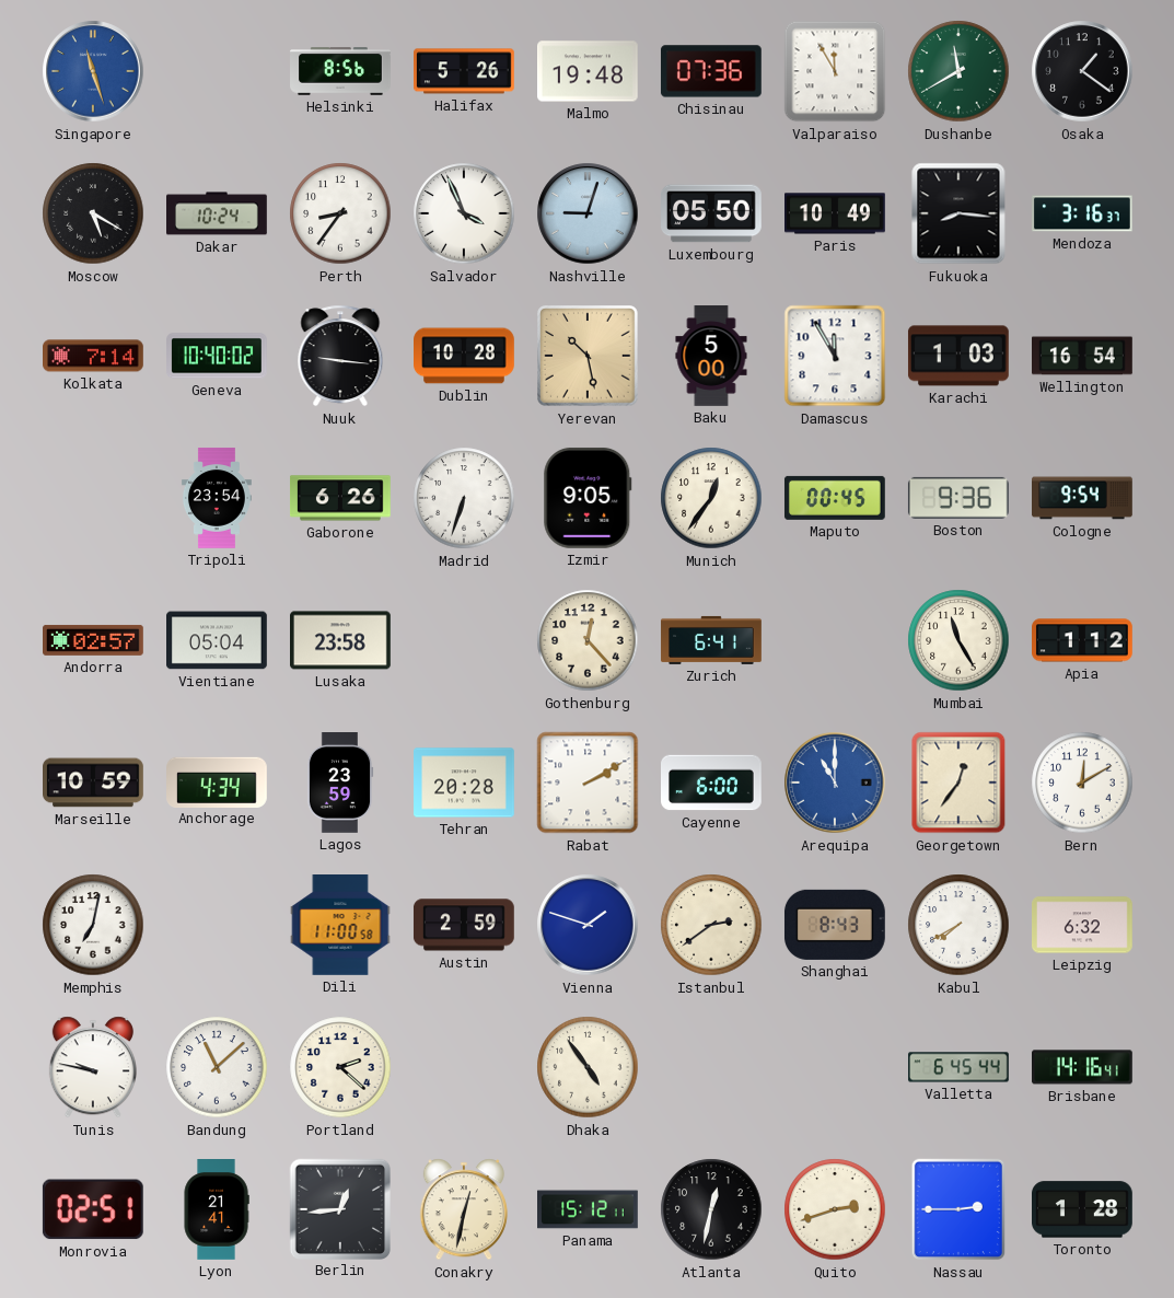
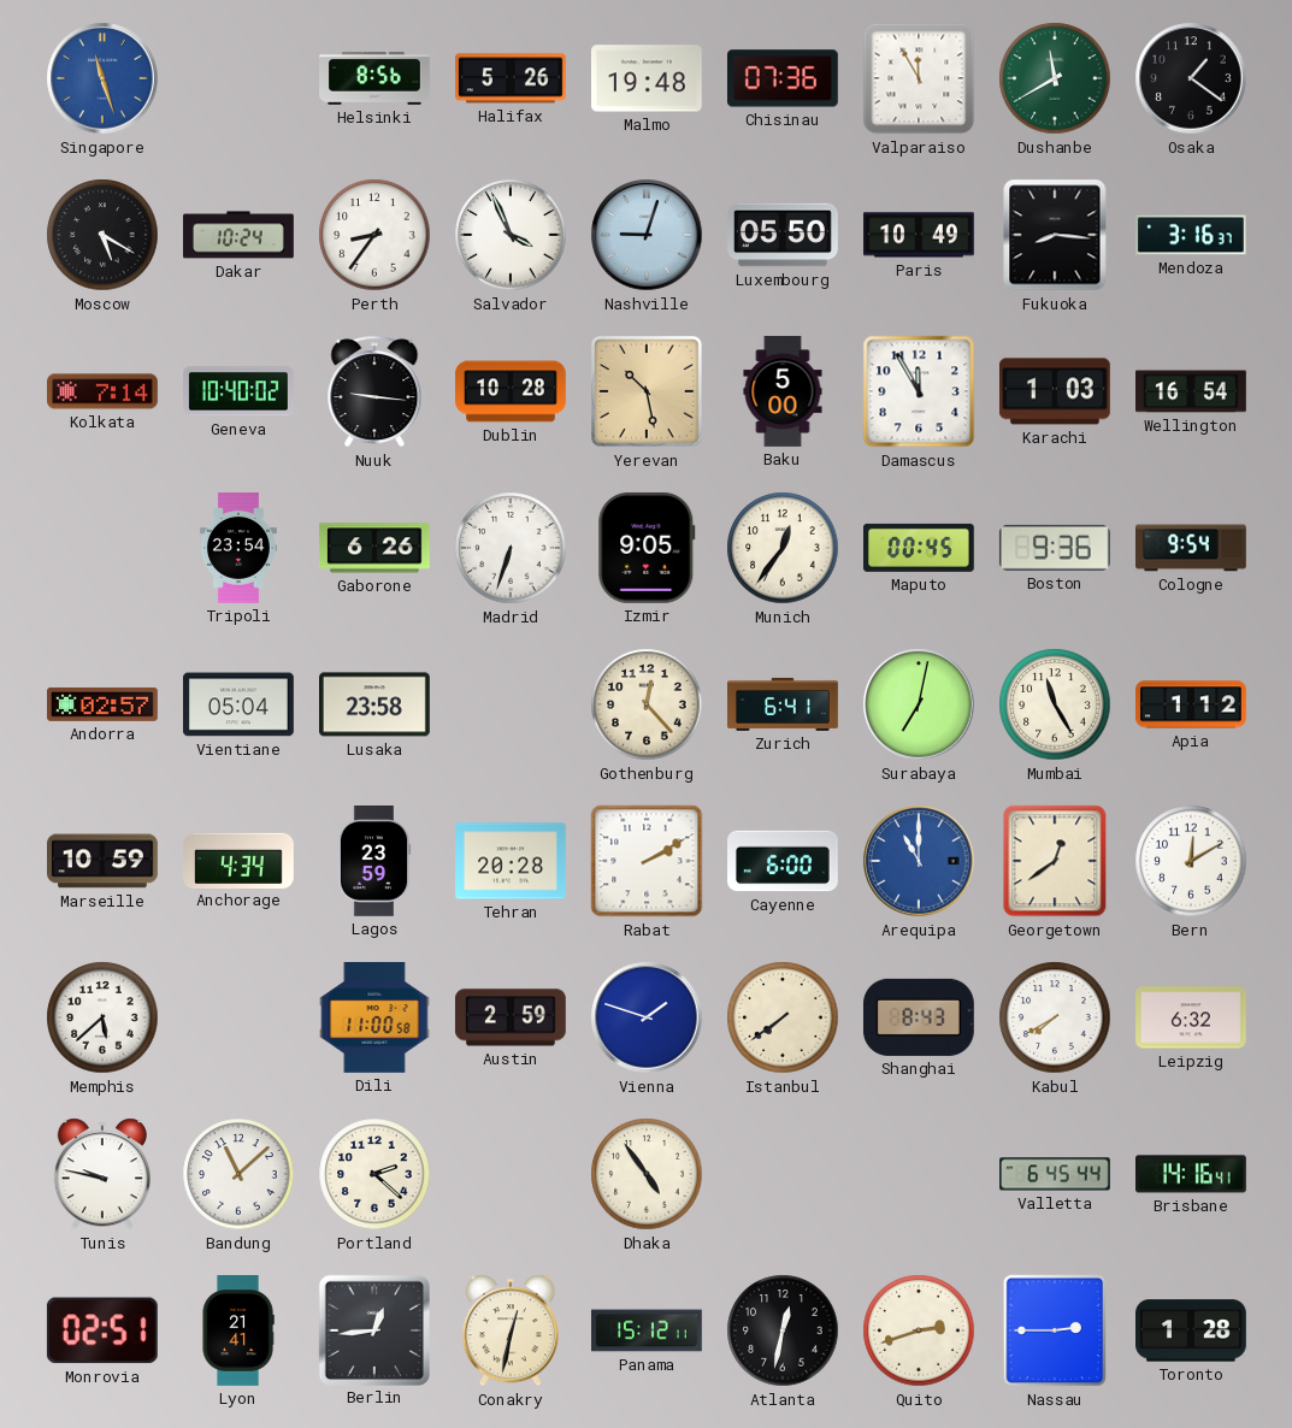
Surabaya: none -> 7:02
Georgetown: 12:36 -> 12:39
Memphis: 7:02 -> 5:38
Istanbul: 2:39 -> 7:39
